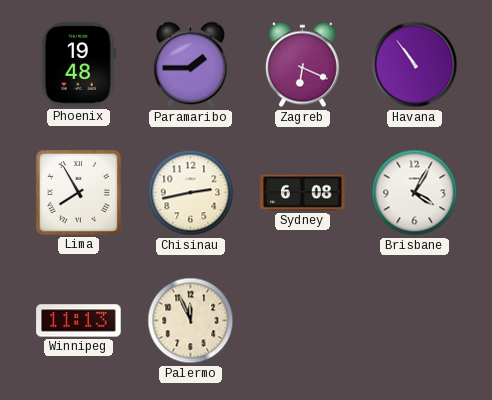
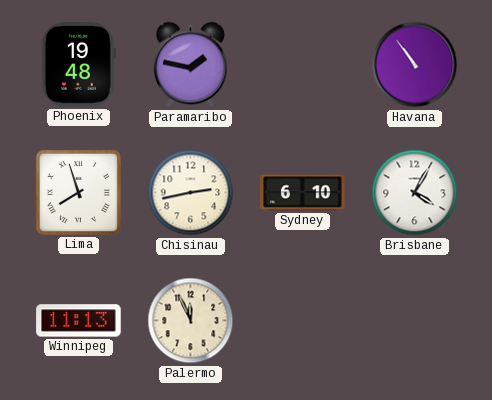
Paramaribo: 1:45 -> 1:47
Zagreb: 6:19 -> none
Lima: 7:55 -> 7:57
Sydney: 6:08 -> 6:10
